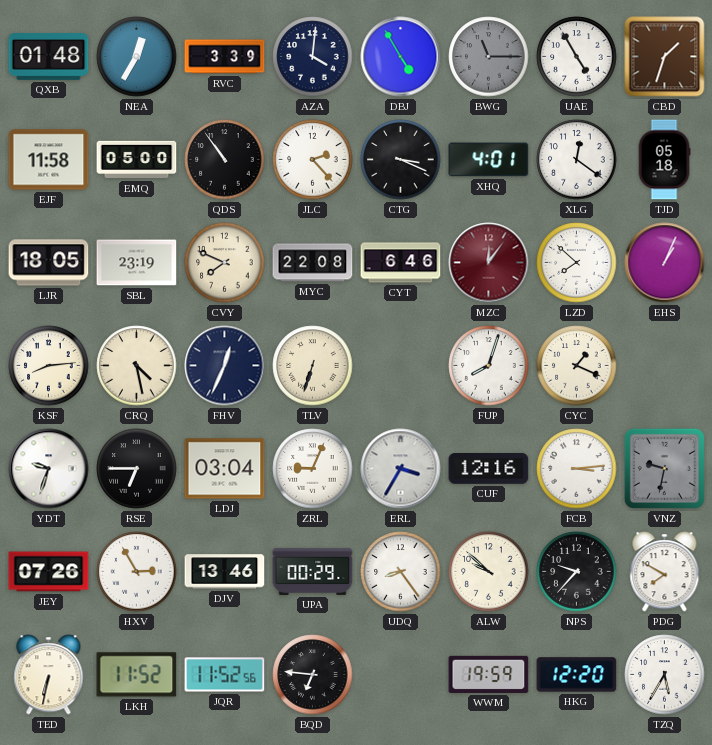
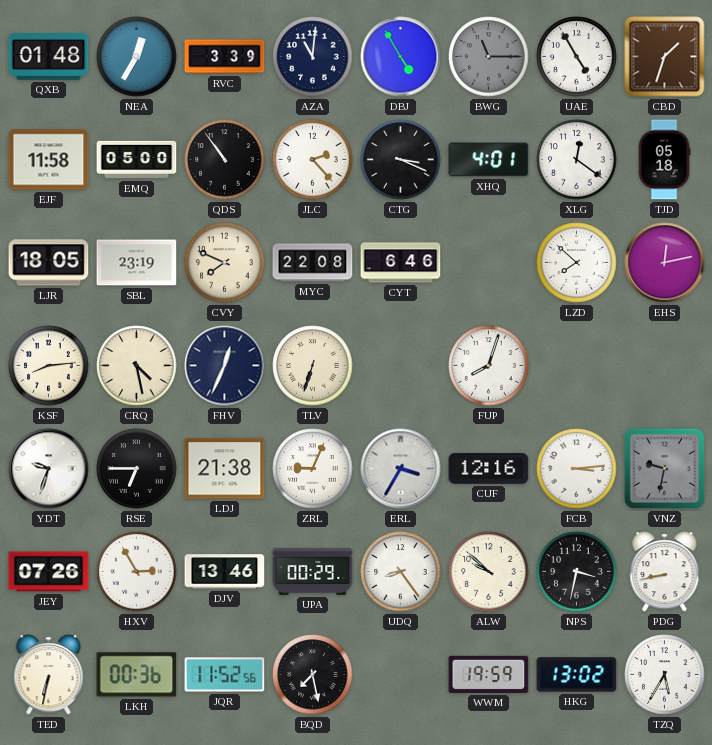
AZA: 4:01 -> 11:01
MZC: 12:06 -> none
EHS: 1:04 -> 12:13
CYC: 1:19 -> none
LDJ: 03:04 -> 21:38
NPS: 9:37 -> 3:32
PDG: 7:50 -> 8:43
LKH: 11:52 -> 00:36
BQD: 6:46 -> 7:28
HKG: 12:20 -> 13:02
